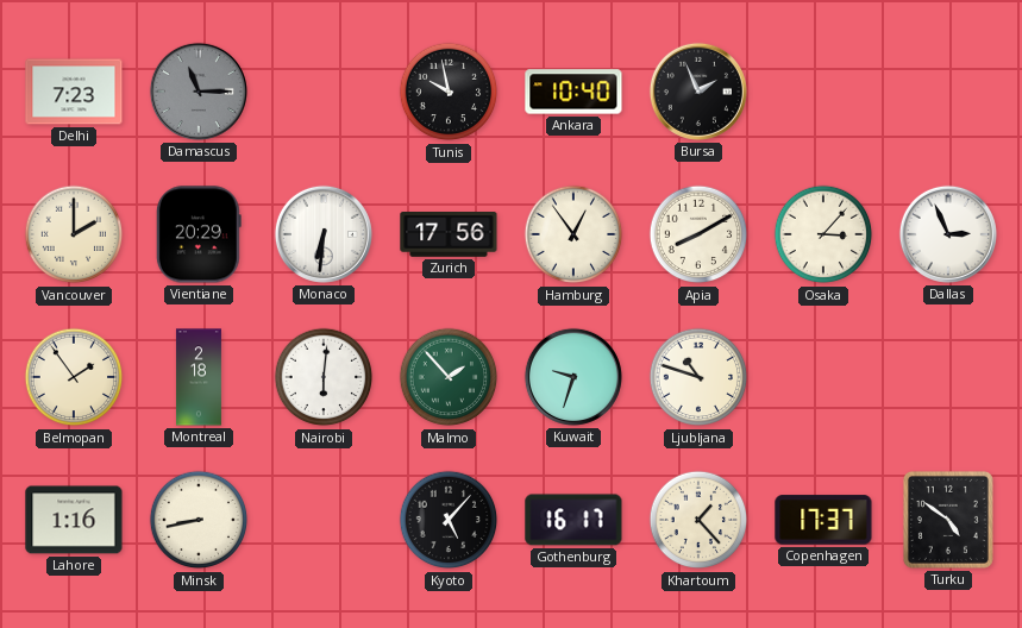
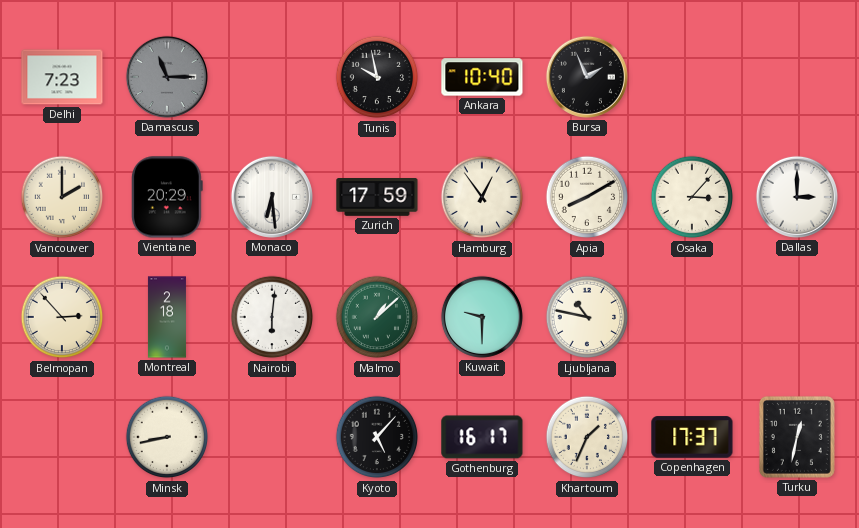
Monaco: 6:31 -> 6:29
Zurich: 17:56 -> 17:59
Dallas: 2:56 -> 3:00
Belmopan: 1:54 -> 2:53
Malmo: 1:53 -> 1:08
Kuwait: 9:33 -> 9:30
Ljubljana: 10:48 -> 10:47
Lahore: 1:16 -> none
Khartoum: 1:23 -> 1:34
Turku: 4:51 -> 12:32
